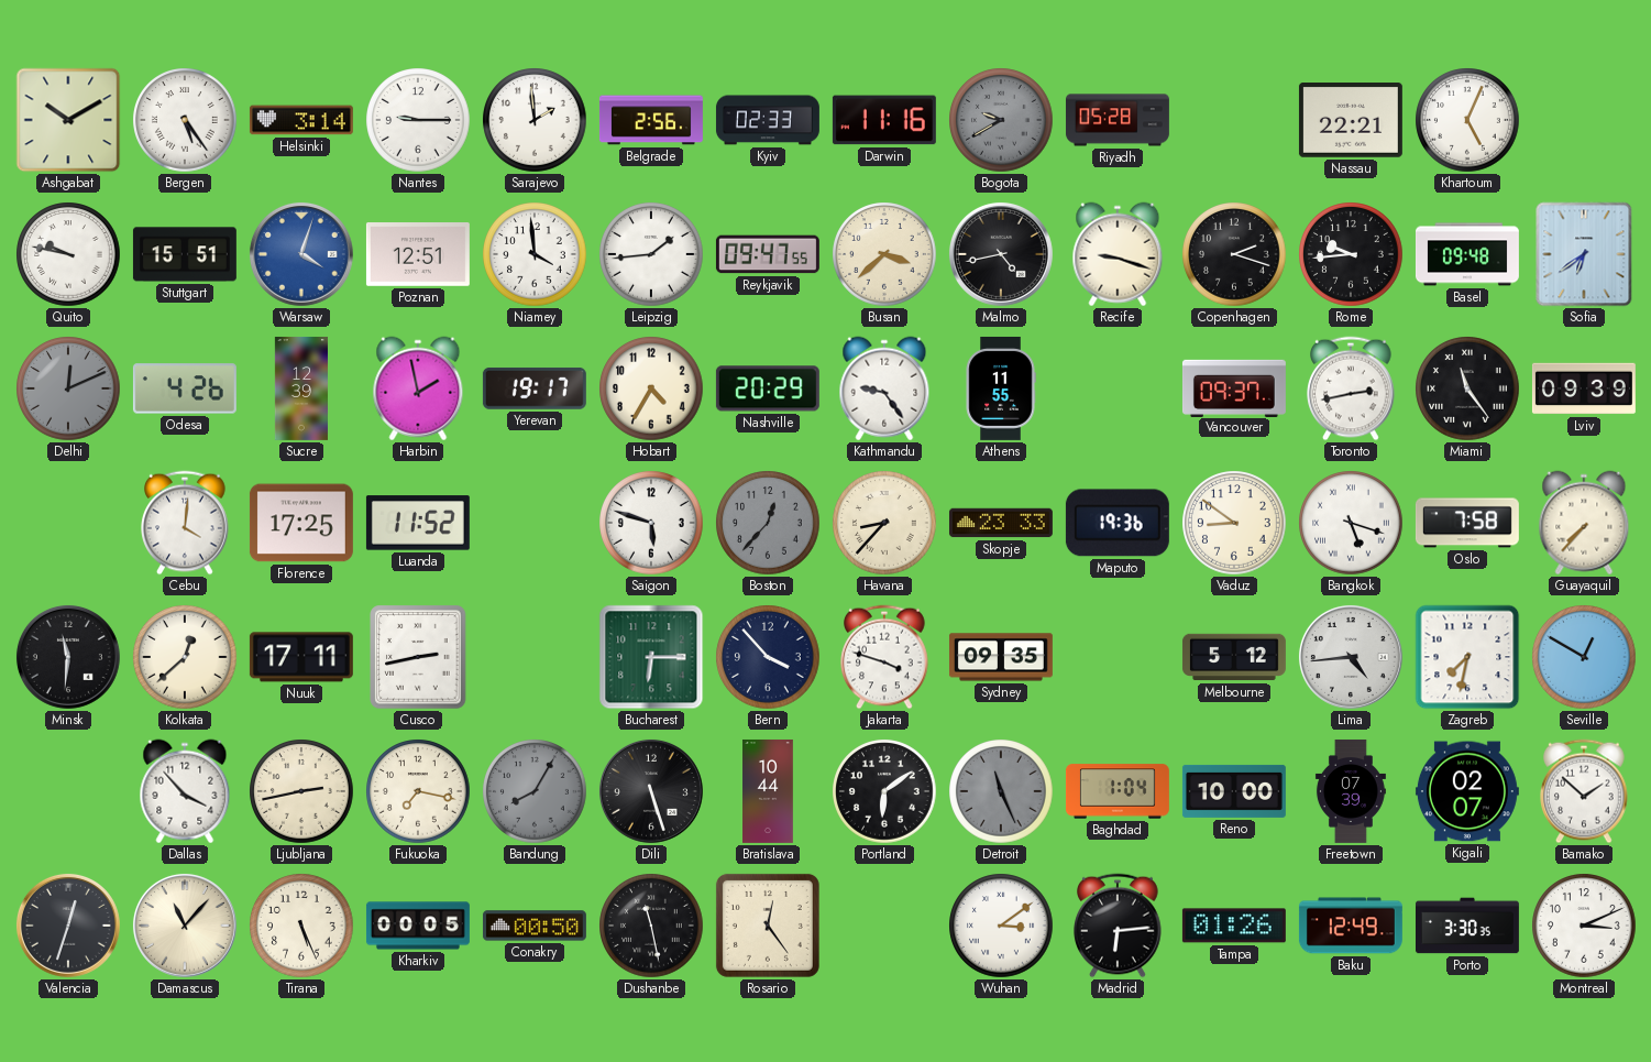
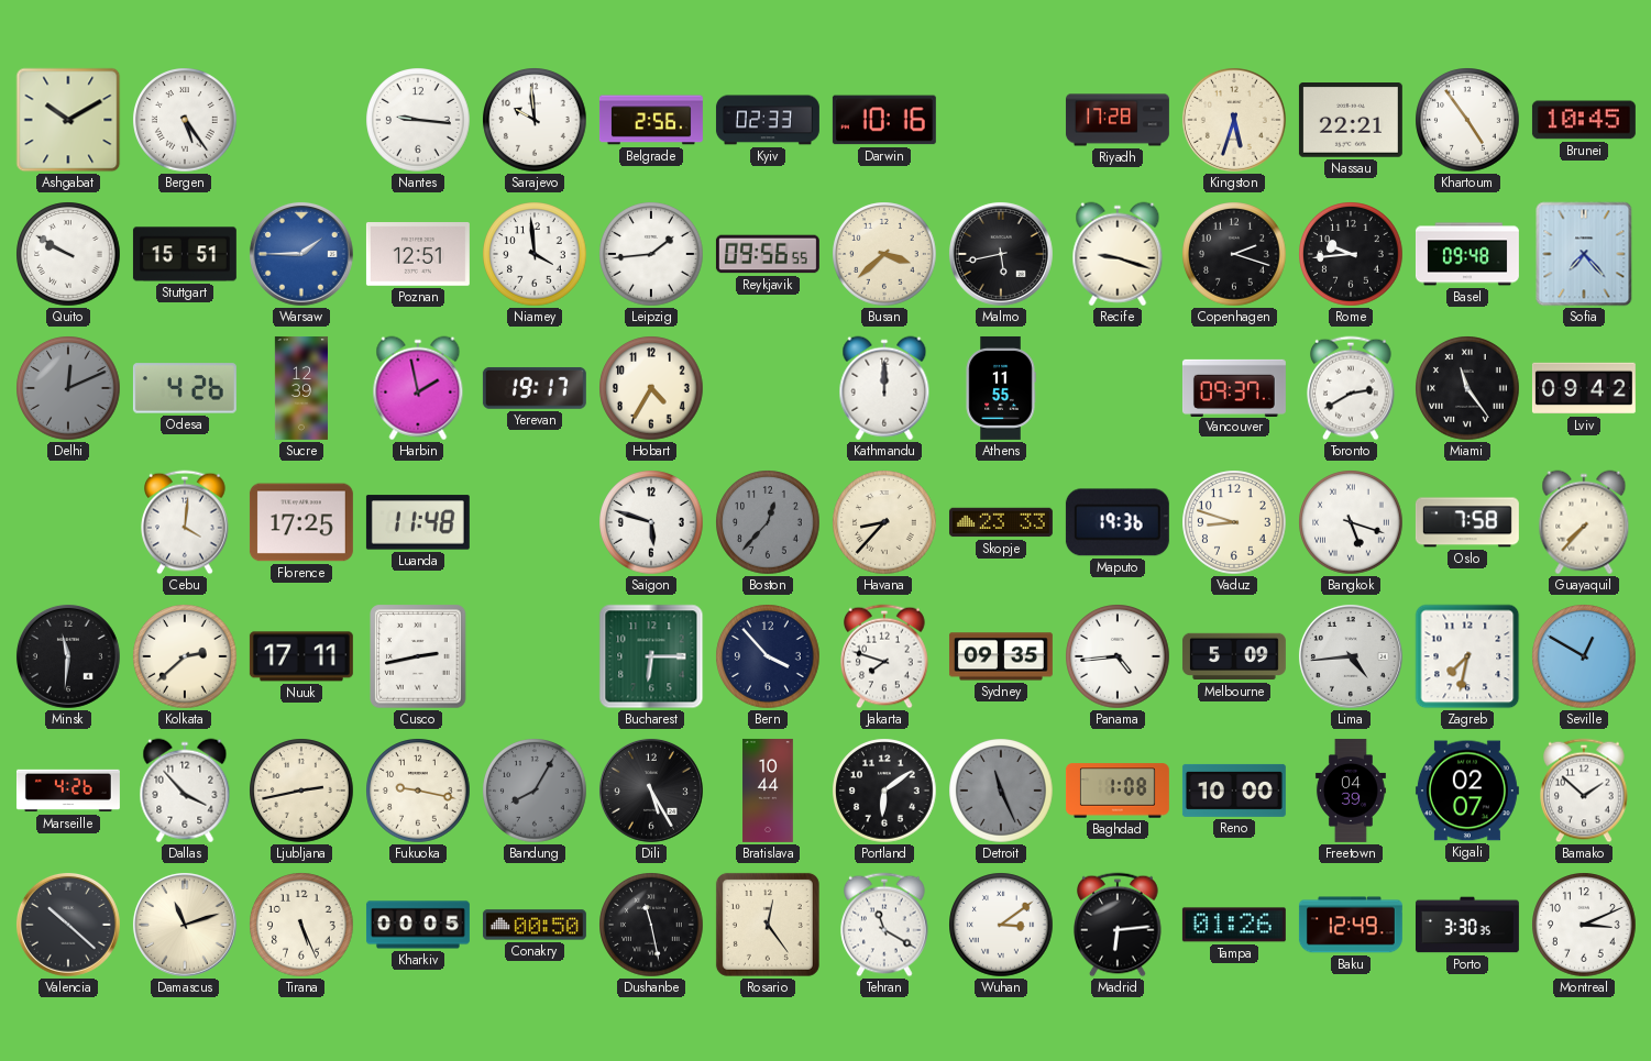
Helsinki: 3:14 -> none
Nantes: 9:15 -> 9:16
Sarajevo: 1:59 -> 9:59
Darwin: 11:16 -> 10:16
Bogota: 9:40 -> none
Riyadh: 05:28 -> 17:28
Kingston: none -> 5:33
Khartoum: 5:04 -> 4:54
Brunei: none -> 10:45
Quito: 9:47 -> 9:50
Warsaw: 4:03 -> 1:45
Reykjavik: 09:47 -> 09:56
Malmo: 4:43 -> 5:43
Sofia: 6:39 -> 7:23
Nashville: 20:29 -> none
Kathmandu: 9:24 -> 12:00
Toronto: 2:43 -> 2:40
Lviv: 09:39 -> 09:42
Luanda: 11:52 -> 11:48
Vaduz: 8:51 -> 8:48
Kolkata: 12:38 -> 2:38
Jakarta: 3:48 -> 7:48
Panama: none -> 4:44
Melbourne: 5:12 -> 5:09
Marseille: none -> 4:26
Fukuoka: 7:17 -> 9:17
Dili: 5:27 -> 5:25
Baghdad: 1:04 -> 1:08
Freetown: 07:39 -> 04:39
Valencia: 12:33 -> 10:22
Damascus: 11:07 -> 11:12
Tehran: none -> 11:20
